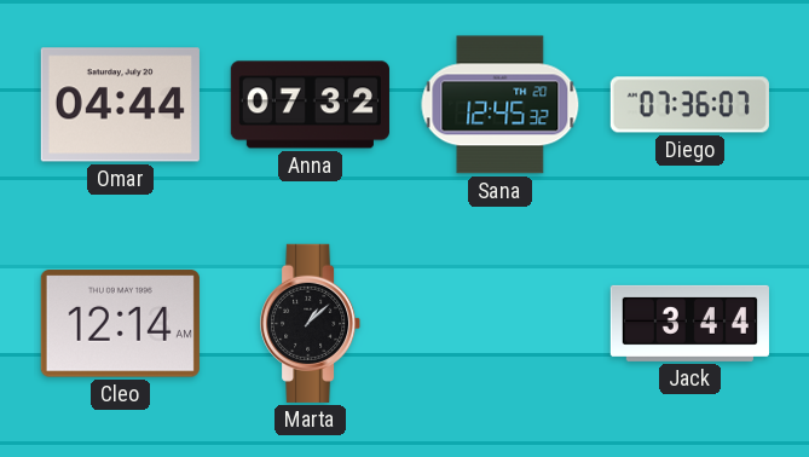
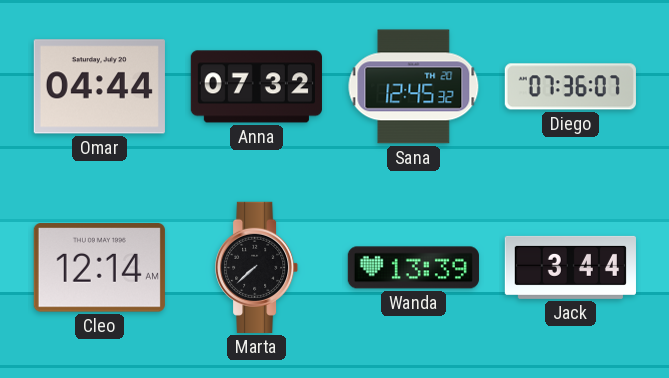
Marta: 1:08 -> 7:38
Wanda: none -> 13:39
